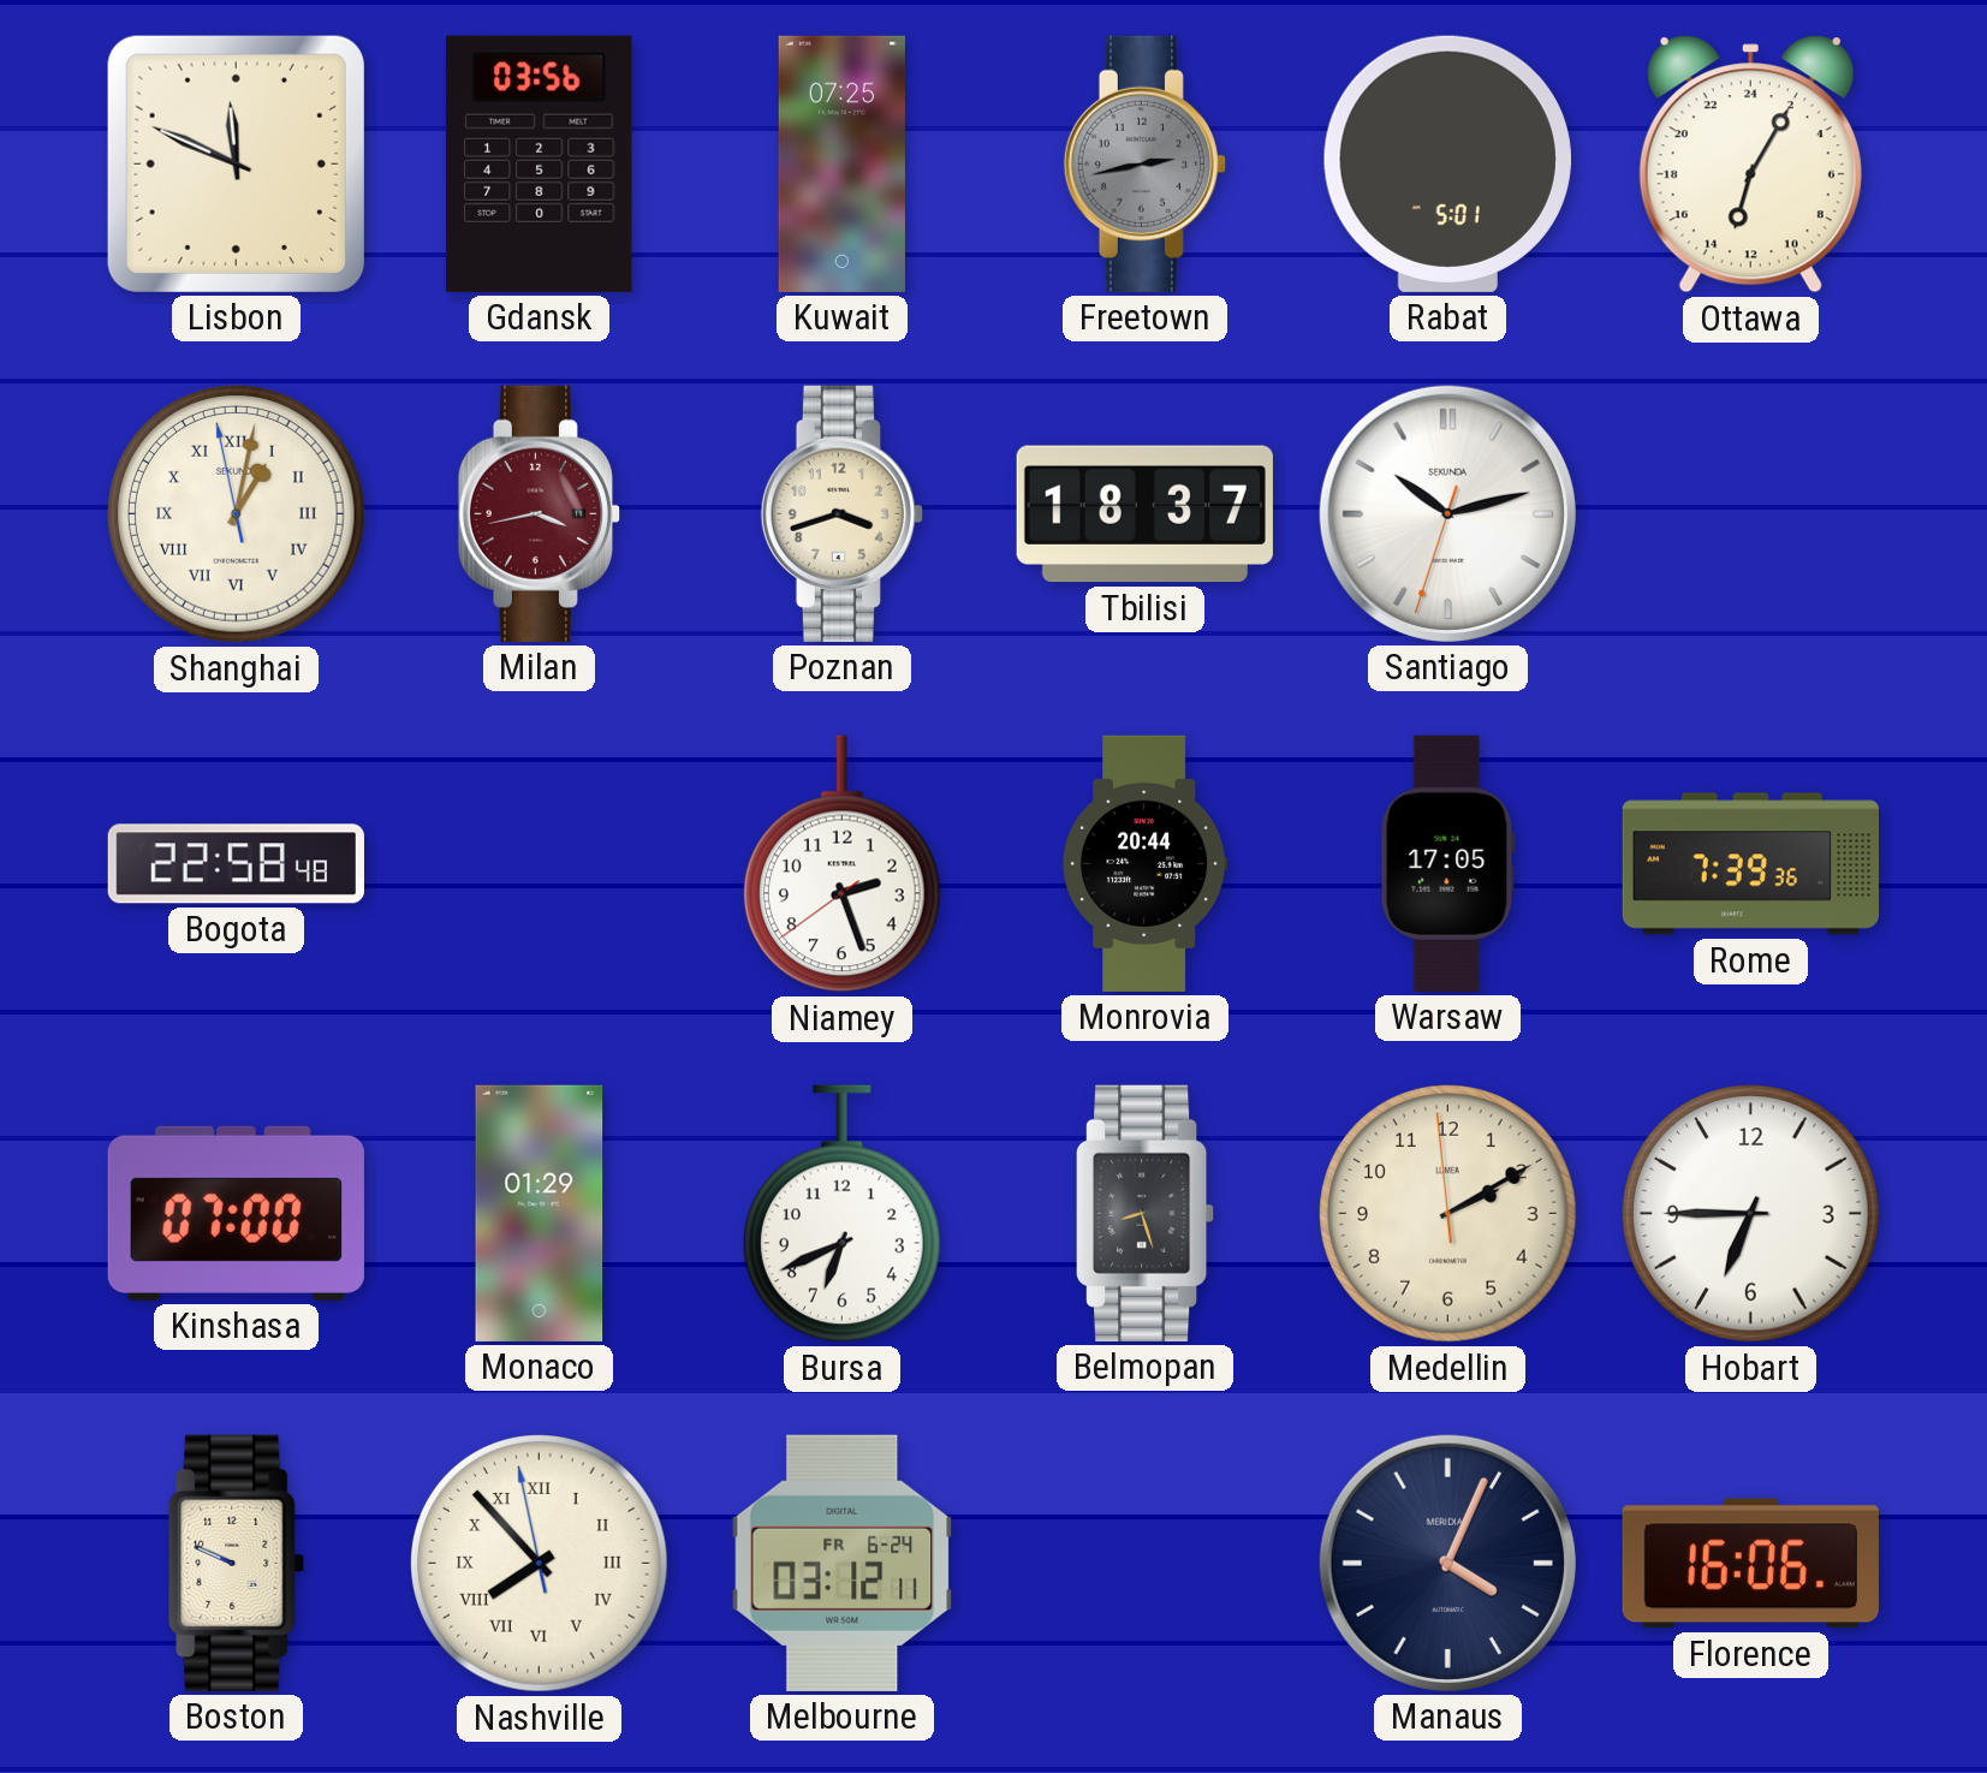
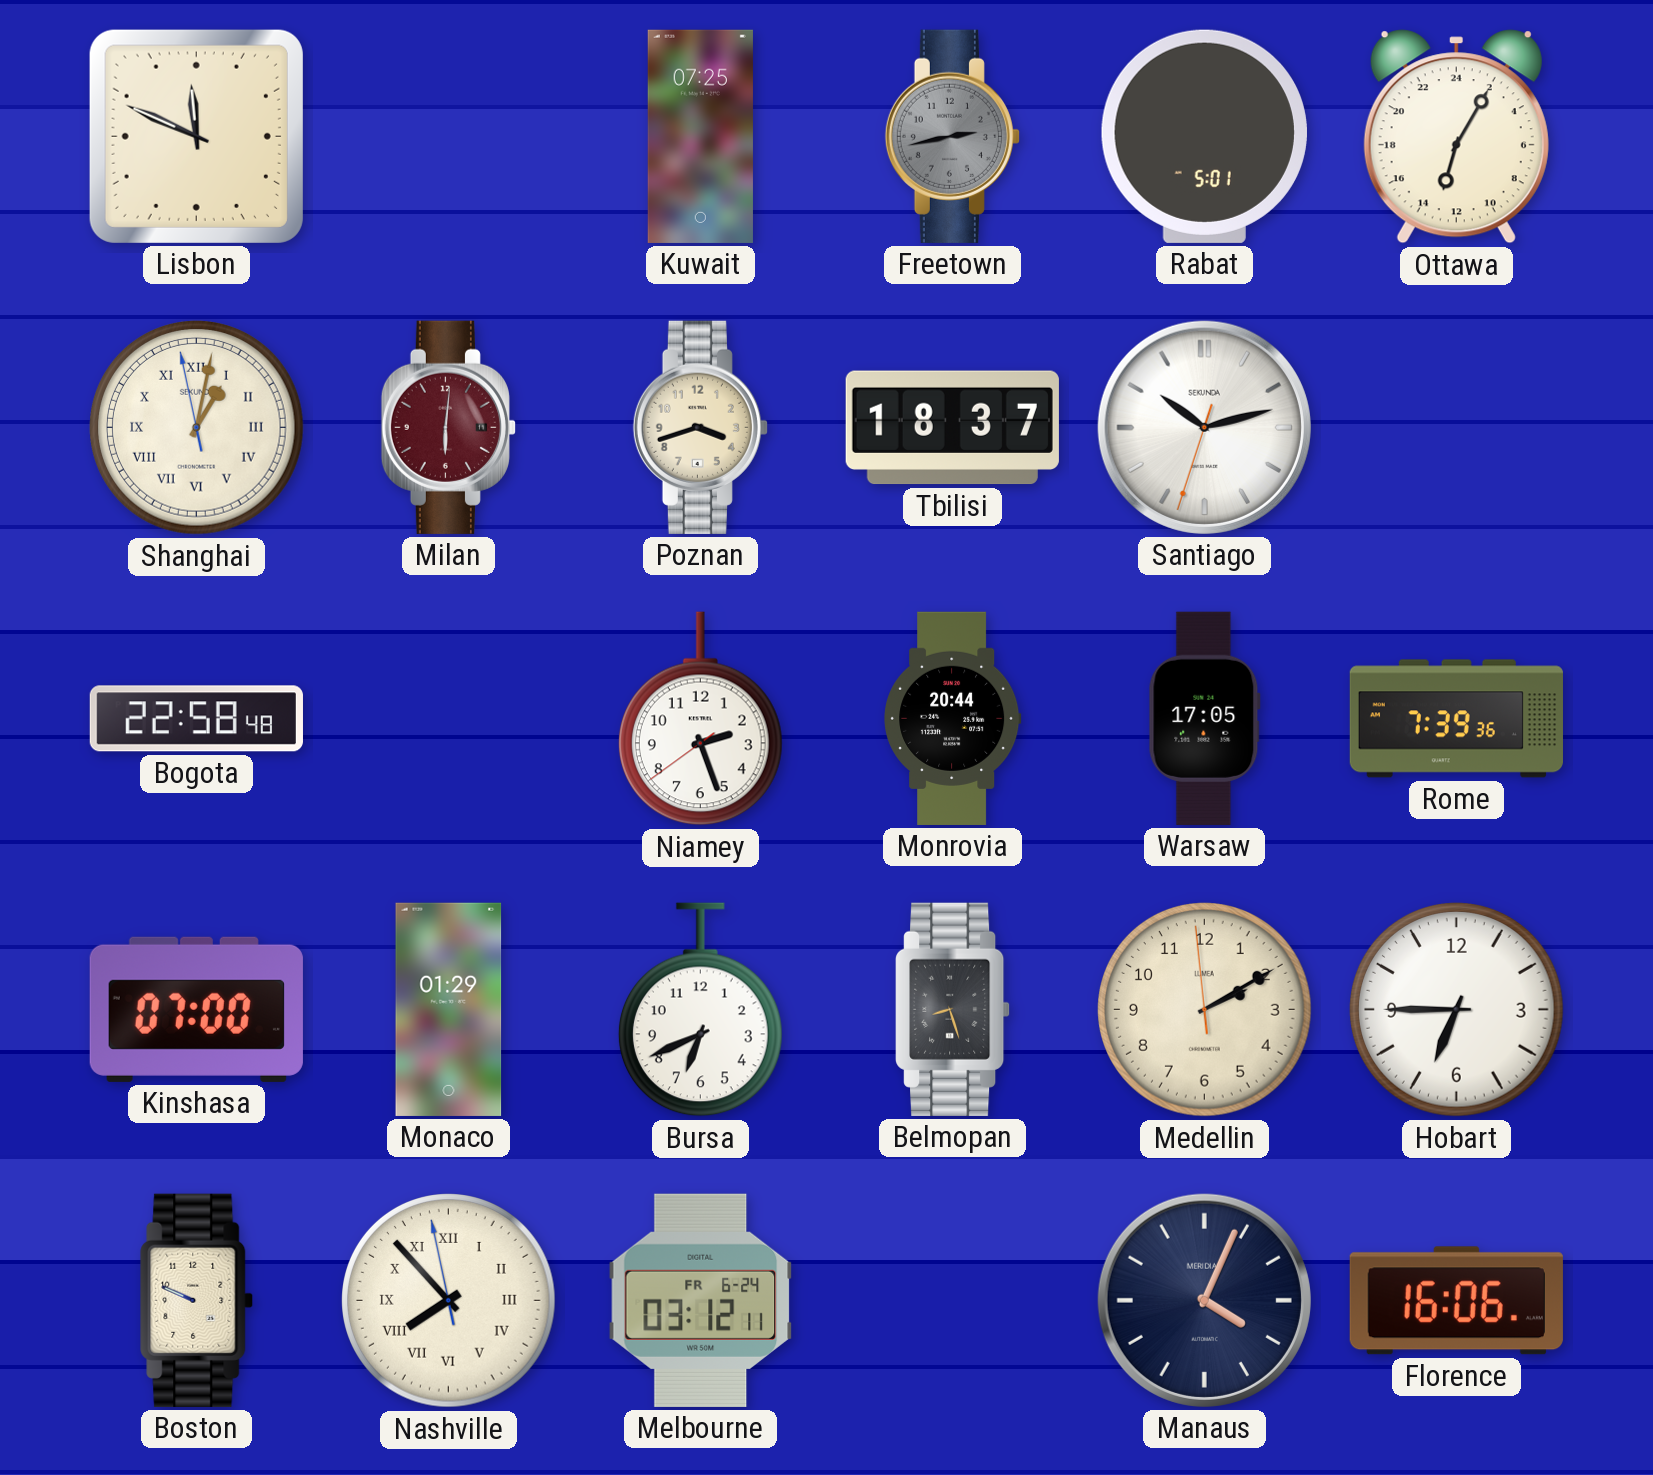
Gdansk: 03:56 -> none
Milan: 3:43 -> 6:01
